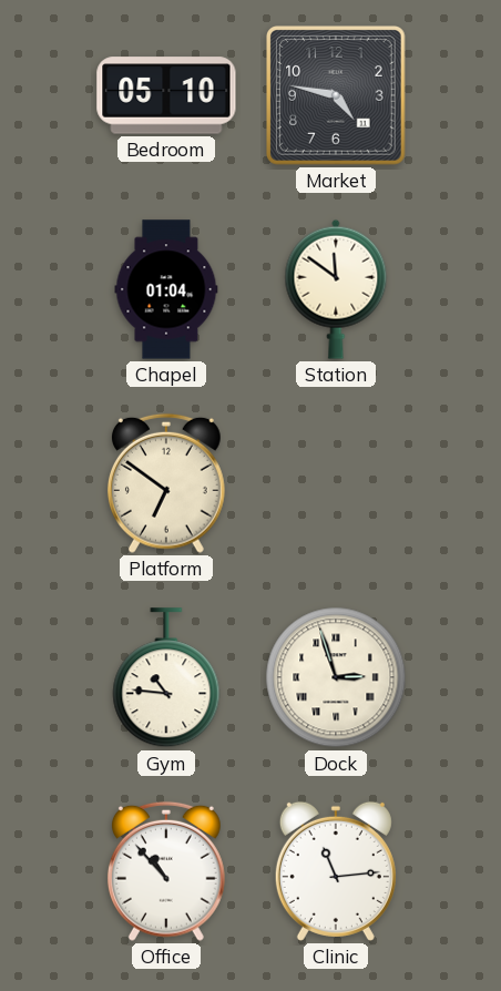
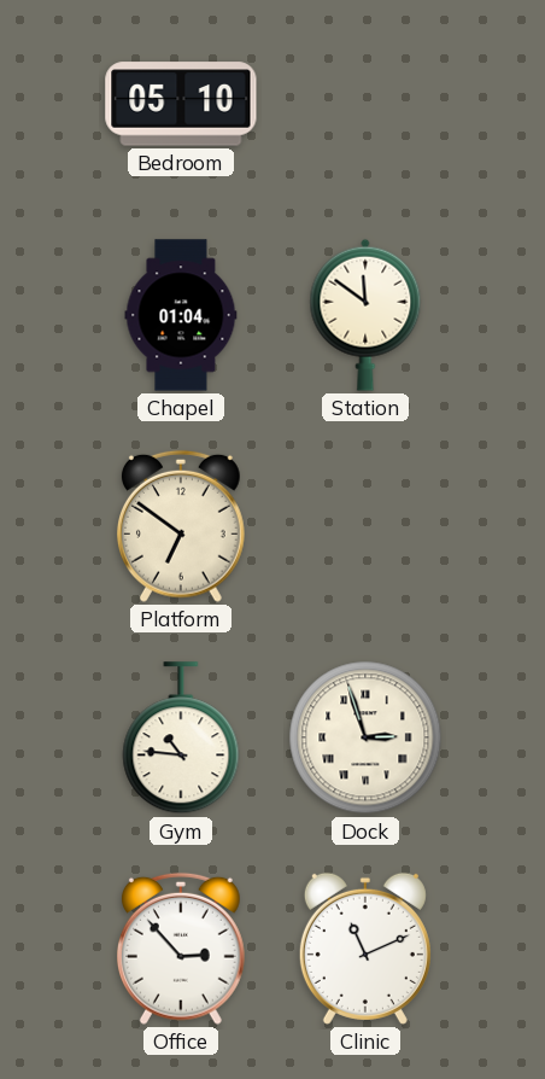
Market: 4:47 -> none
Office: 10:53 -> 2:53
Clinic: 11:14 -> 11:11
